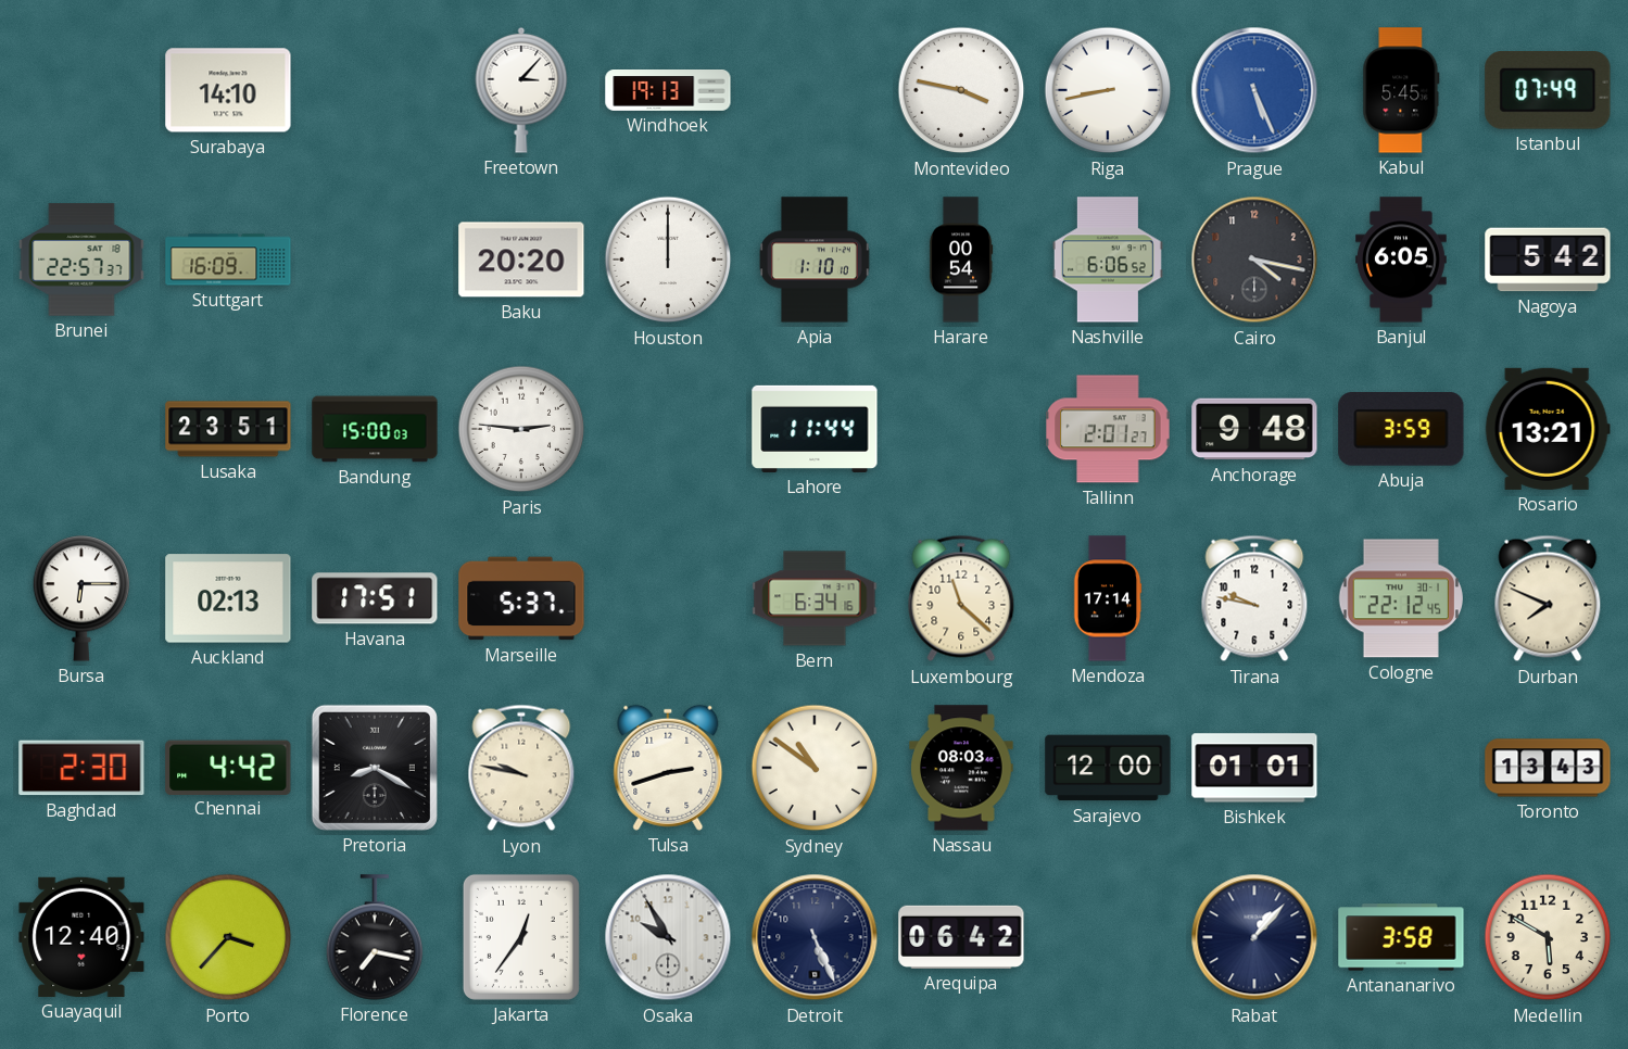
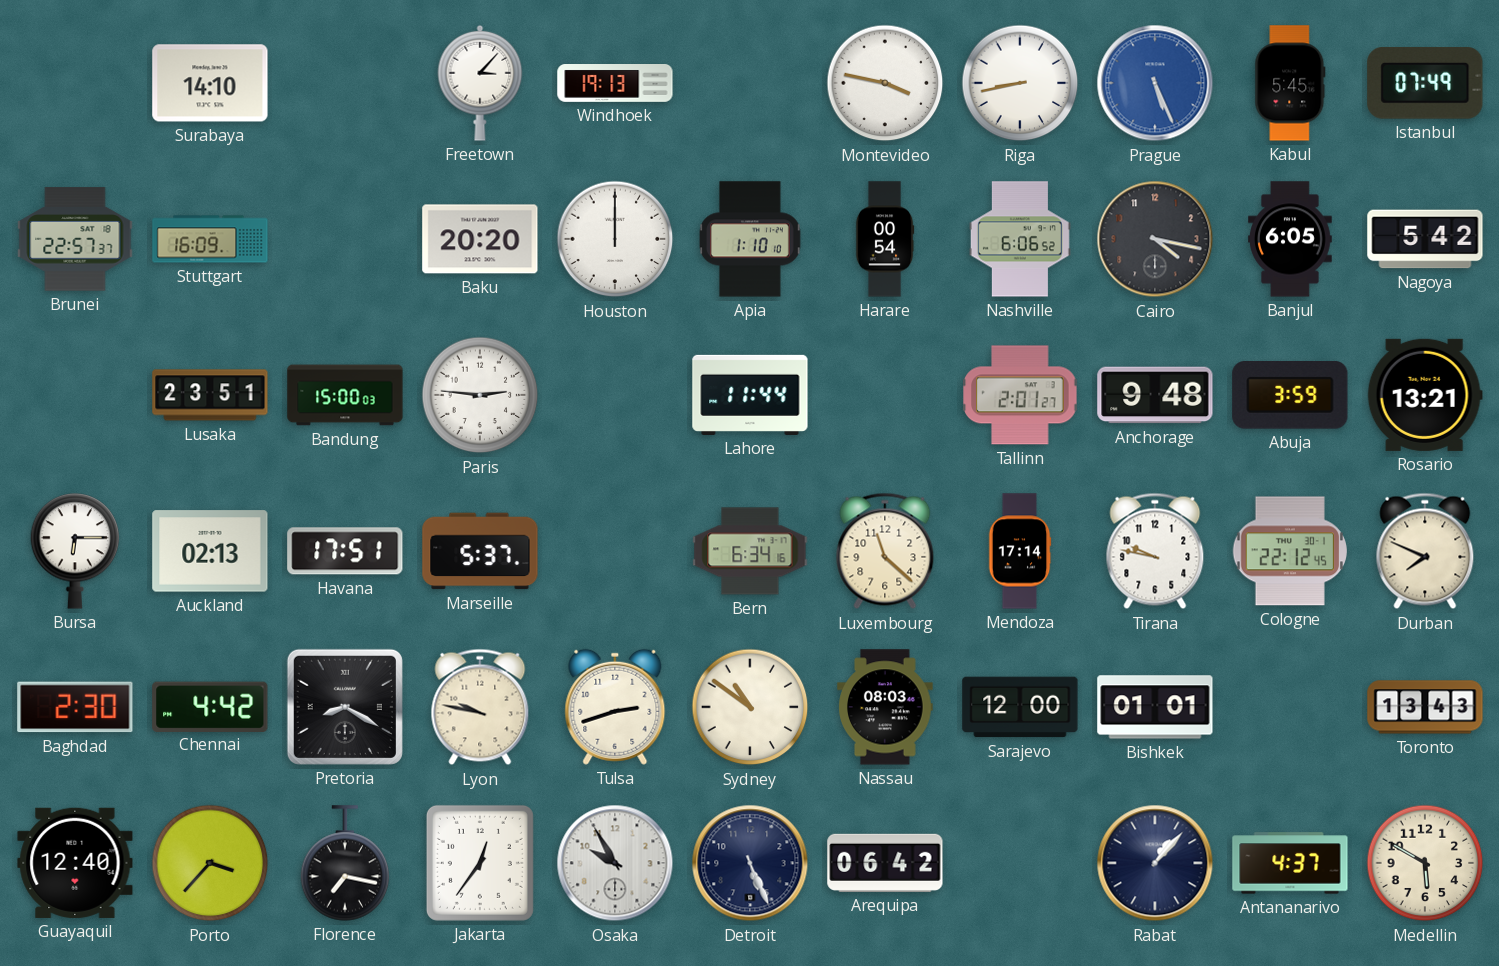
Antananarivo: 3:58 -> 4:37
